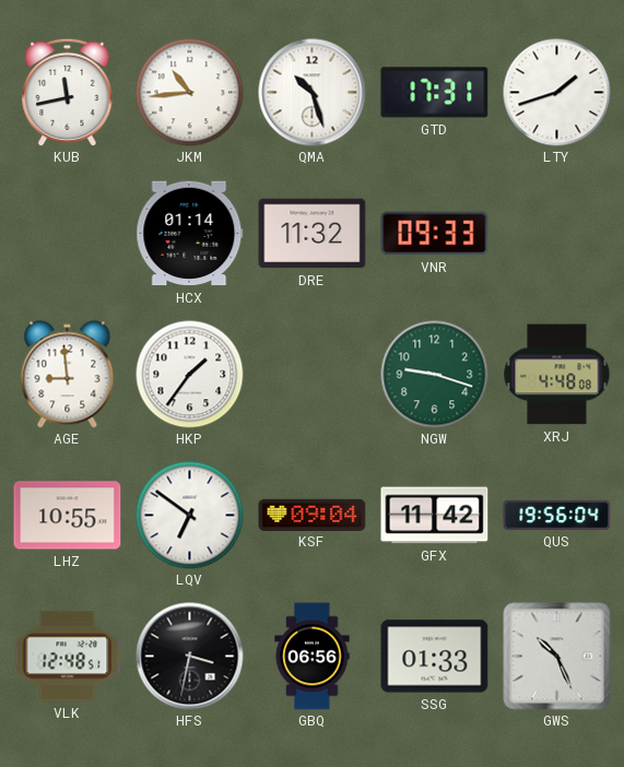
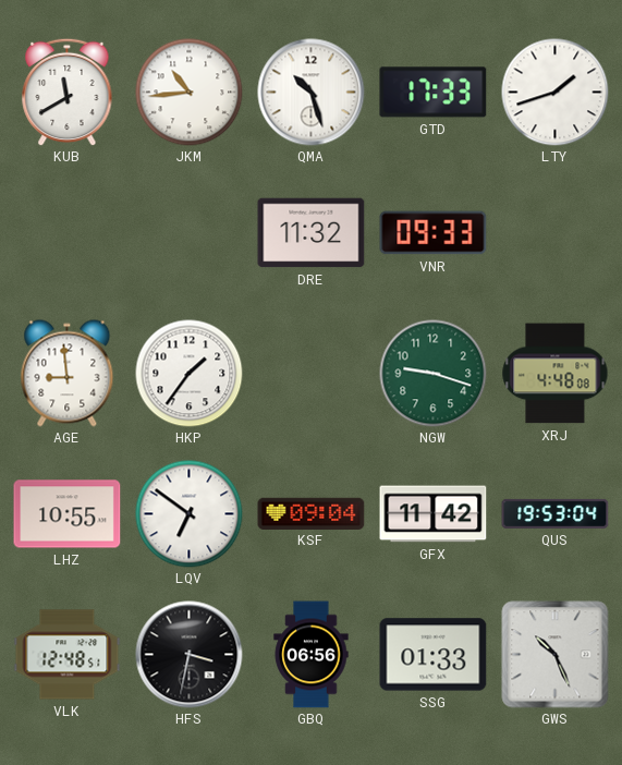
KUB: 11:43 -> 11:40
GTD: 17:31 -> 17:33
HCX: 01:14 -> none
QUS: 19:56 -> 19:53
